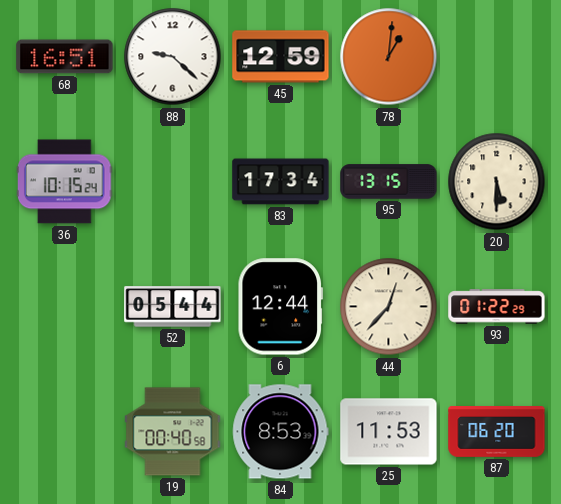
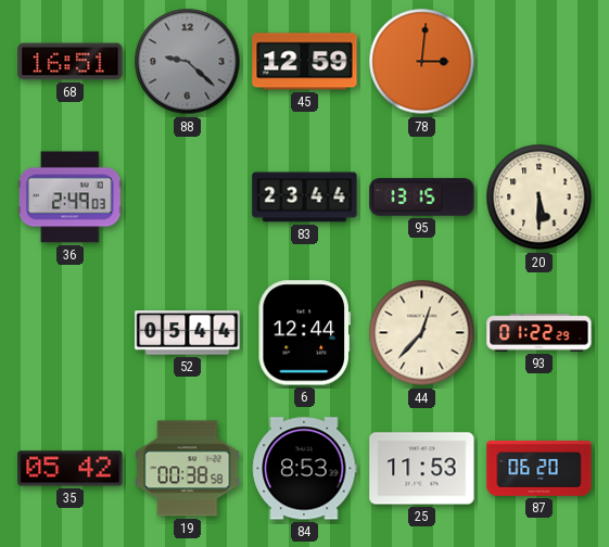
88 dial: white -> grey
78: 1:01 -> 3:01
36: 10:15 -> 2:49
83: 17:34 -> 23:44
35: none -> 05:42
19: 00:40 -> 00:38
